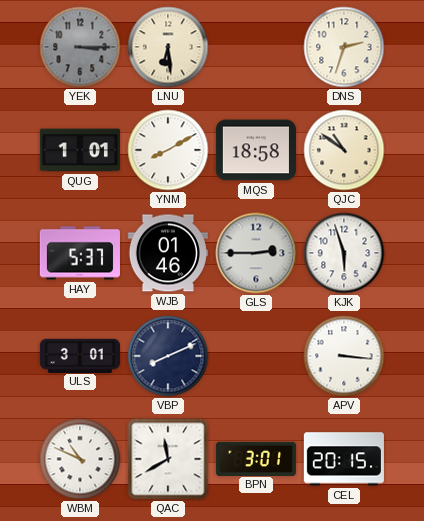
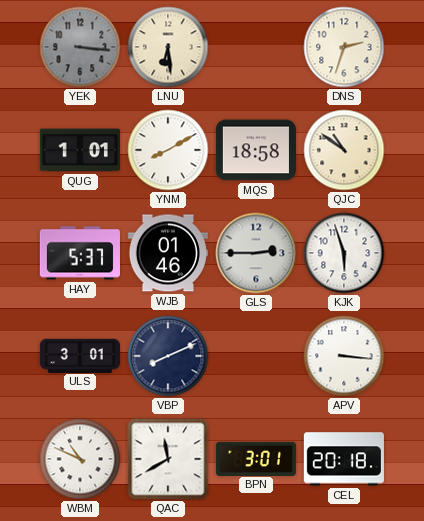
YEK: 3:15 -> 3:16
CEL: 20:15 -> 20:18
